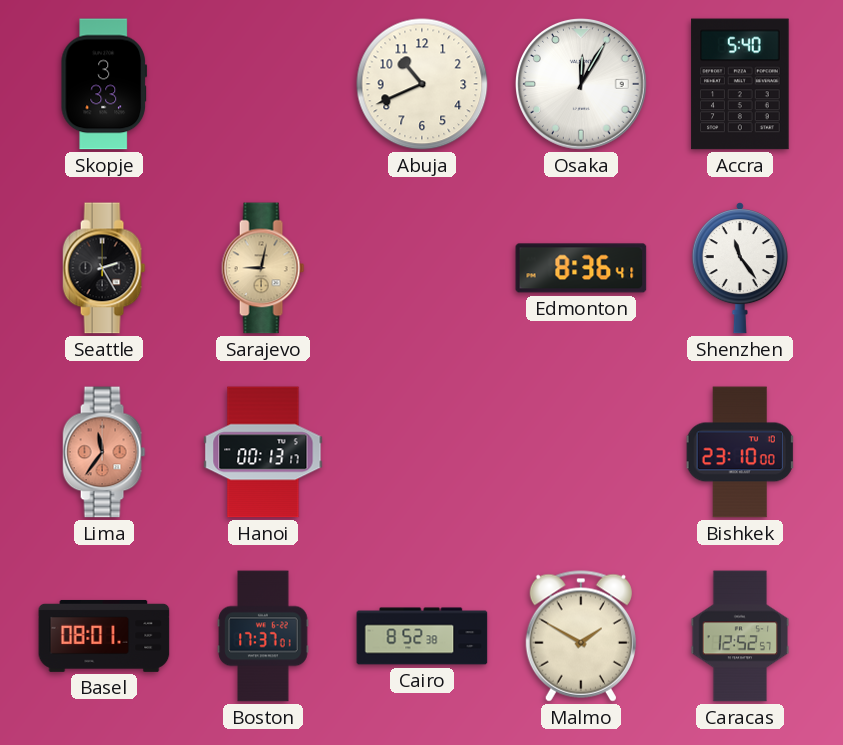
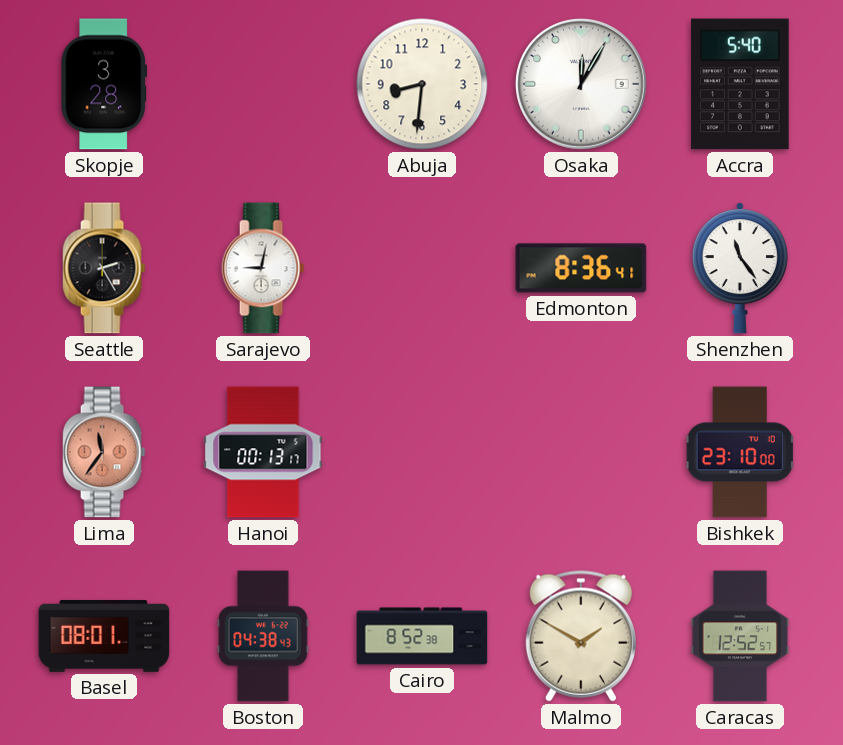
Skopje: 3:33 -> 3:28
Abuja: 10:41 -> 8:31
Sarajevo dial: champagne -> white
Boston: 17:37 -> 04:38
